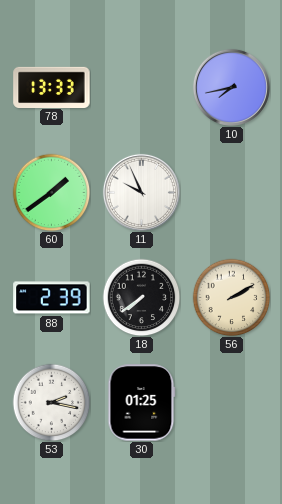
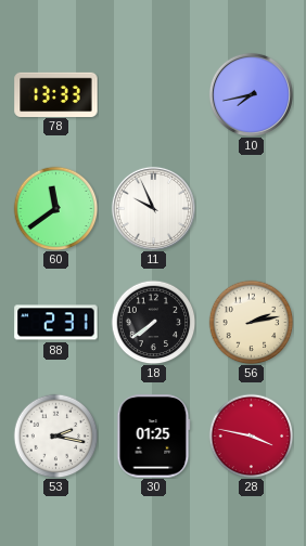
60: 1:39 -> 11:39
88: 2:39 -> 2:31
56: 2:10 -> 2:13
28: none -> 3:47
